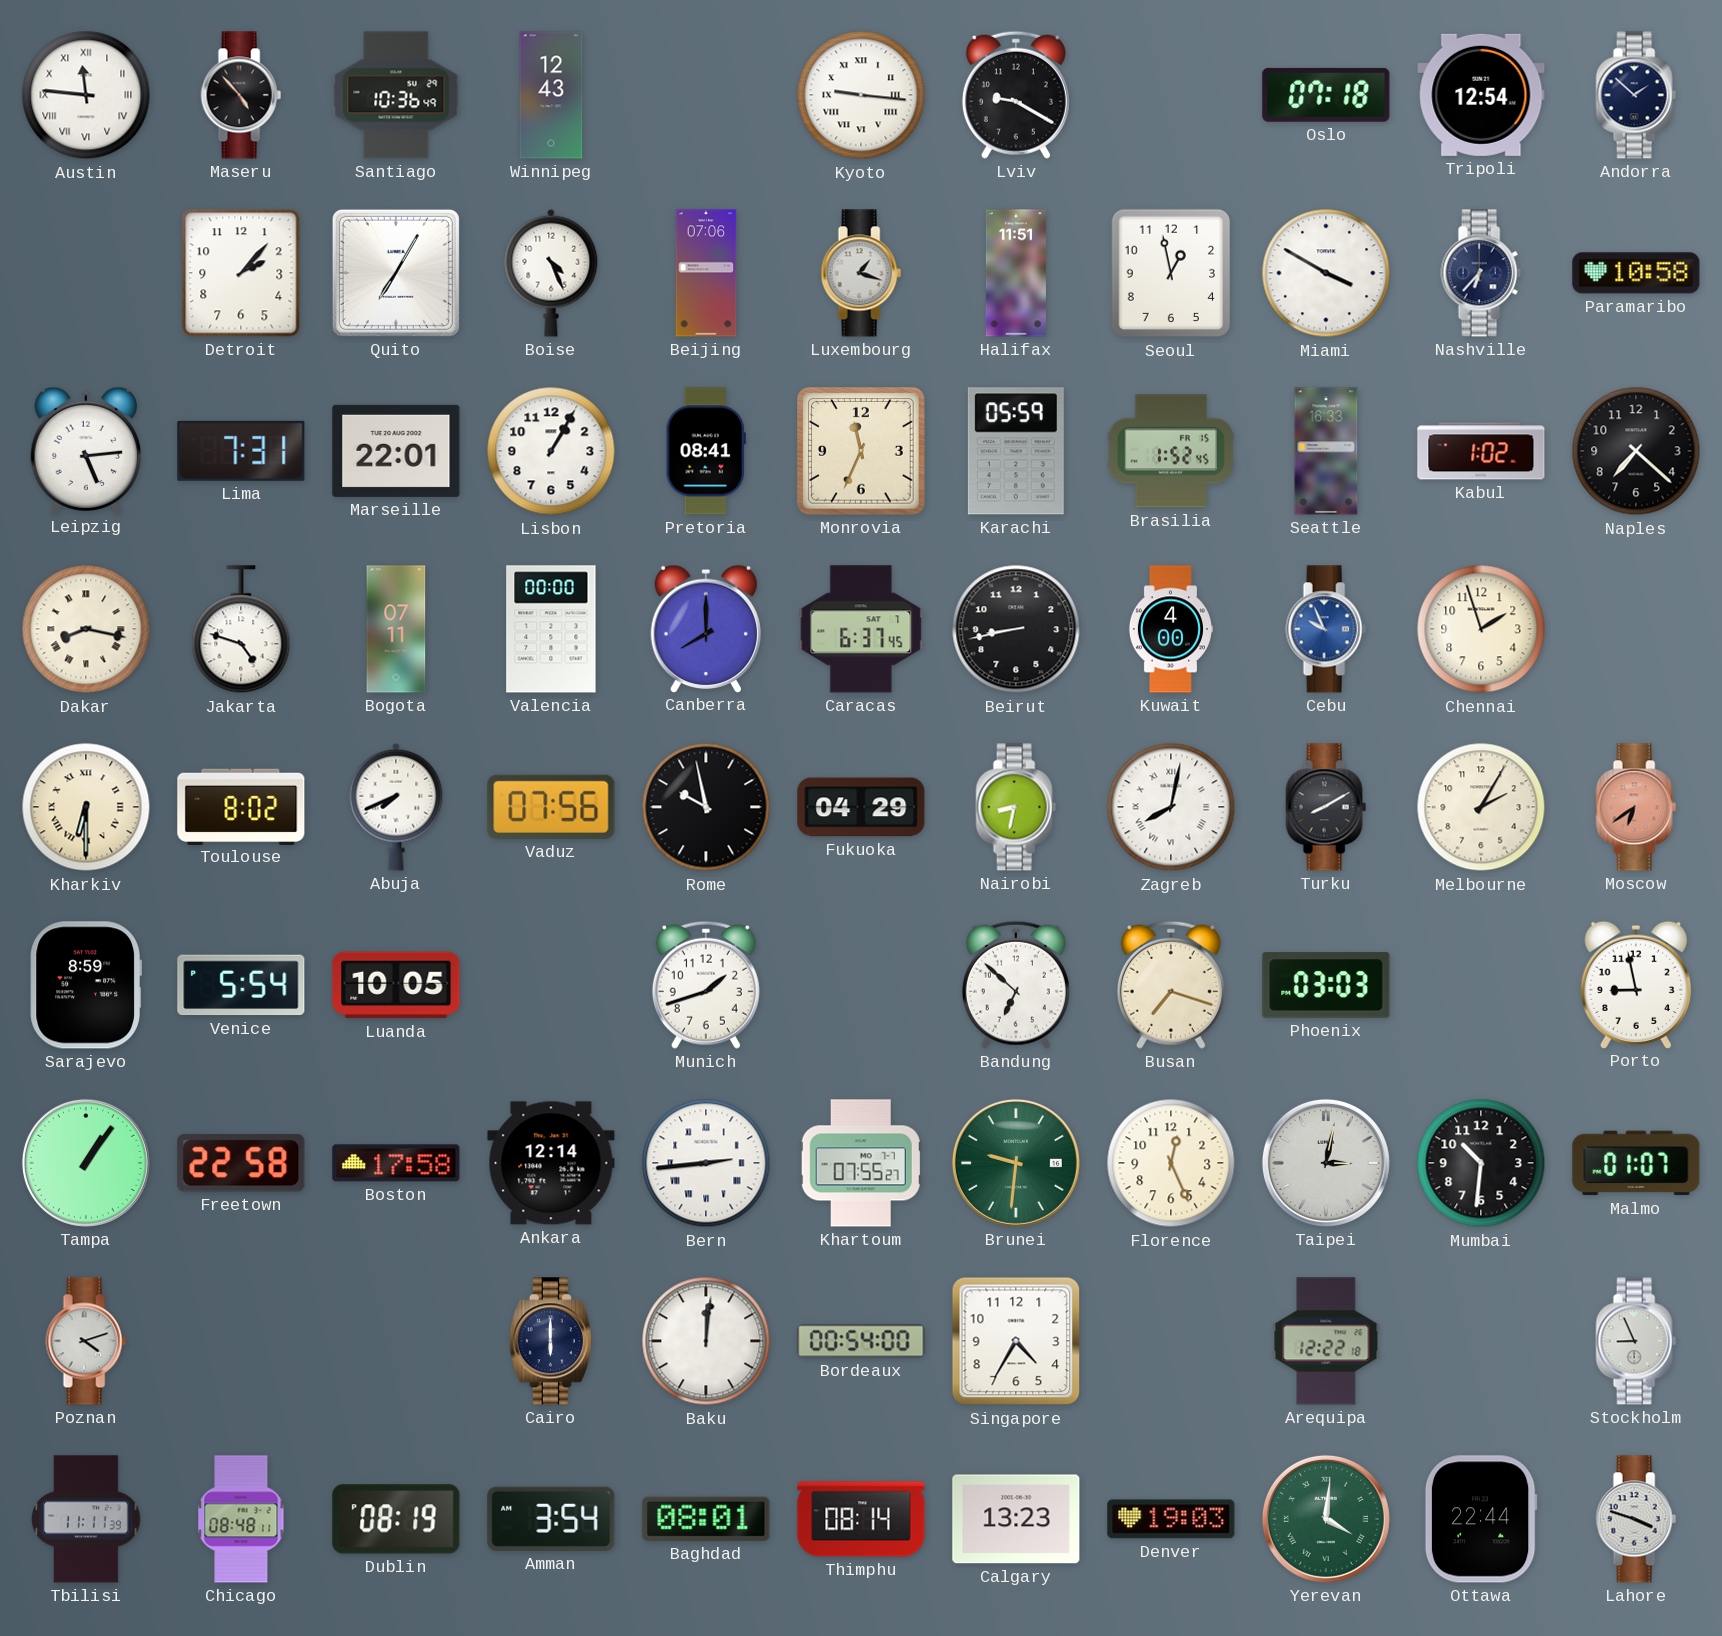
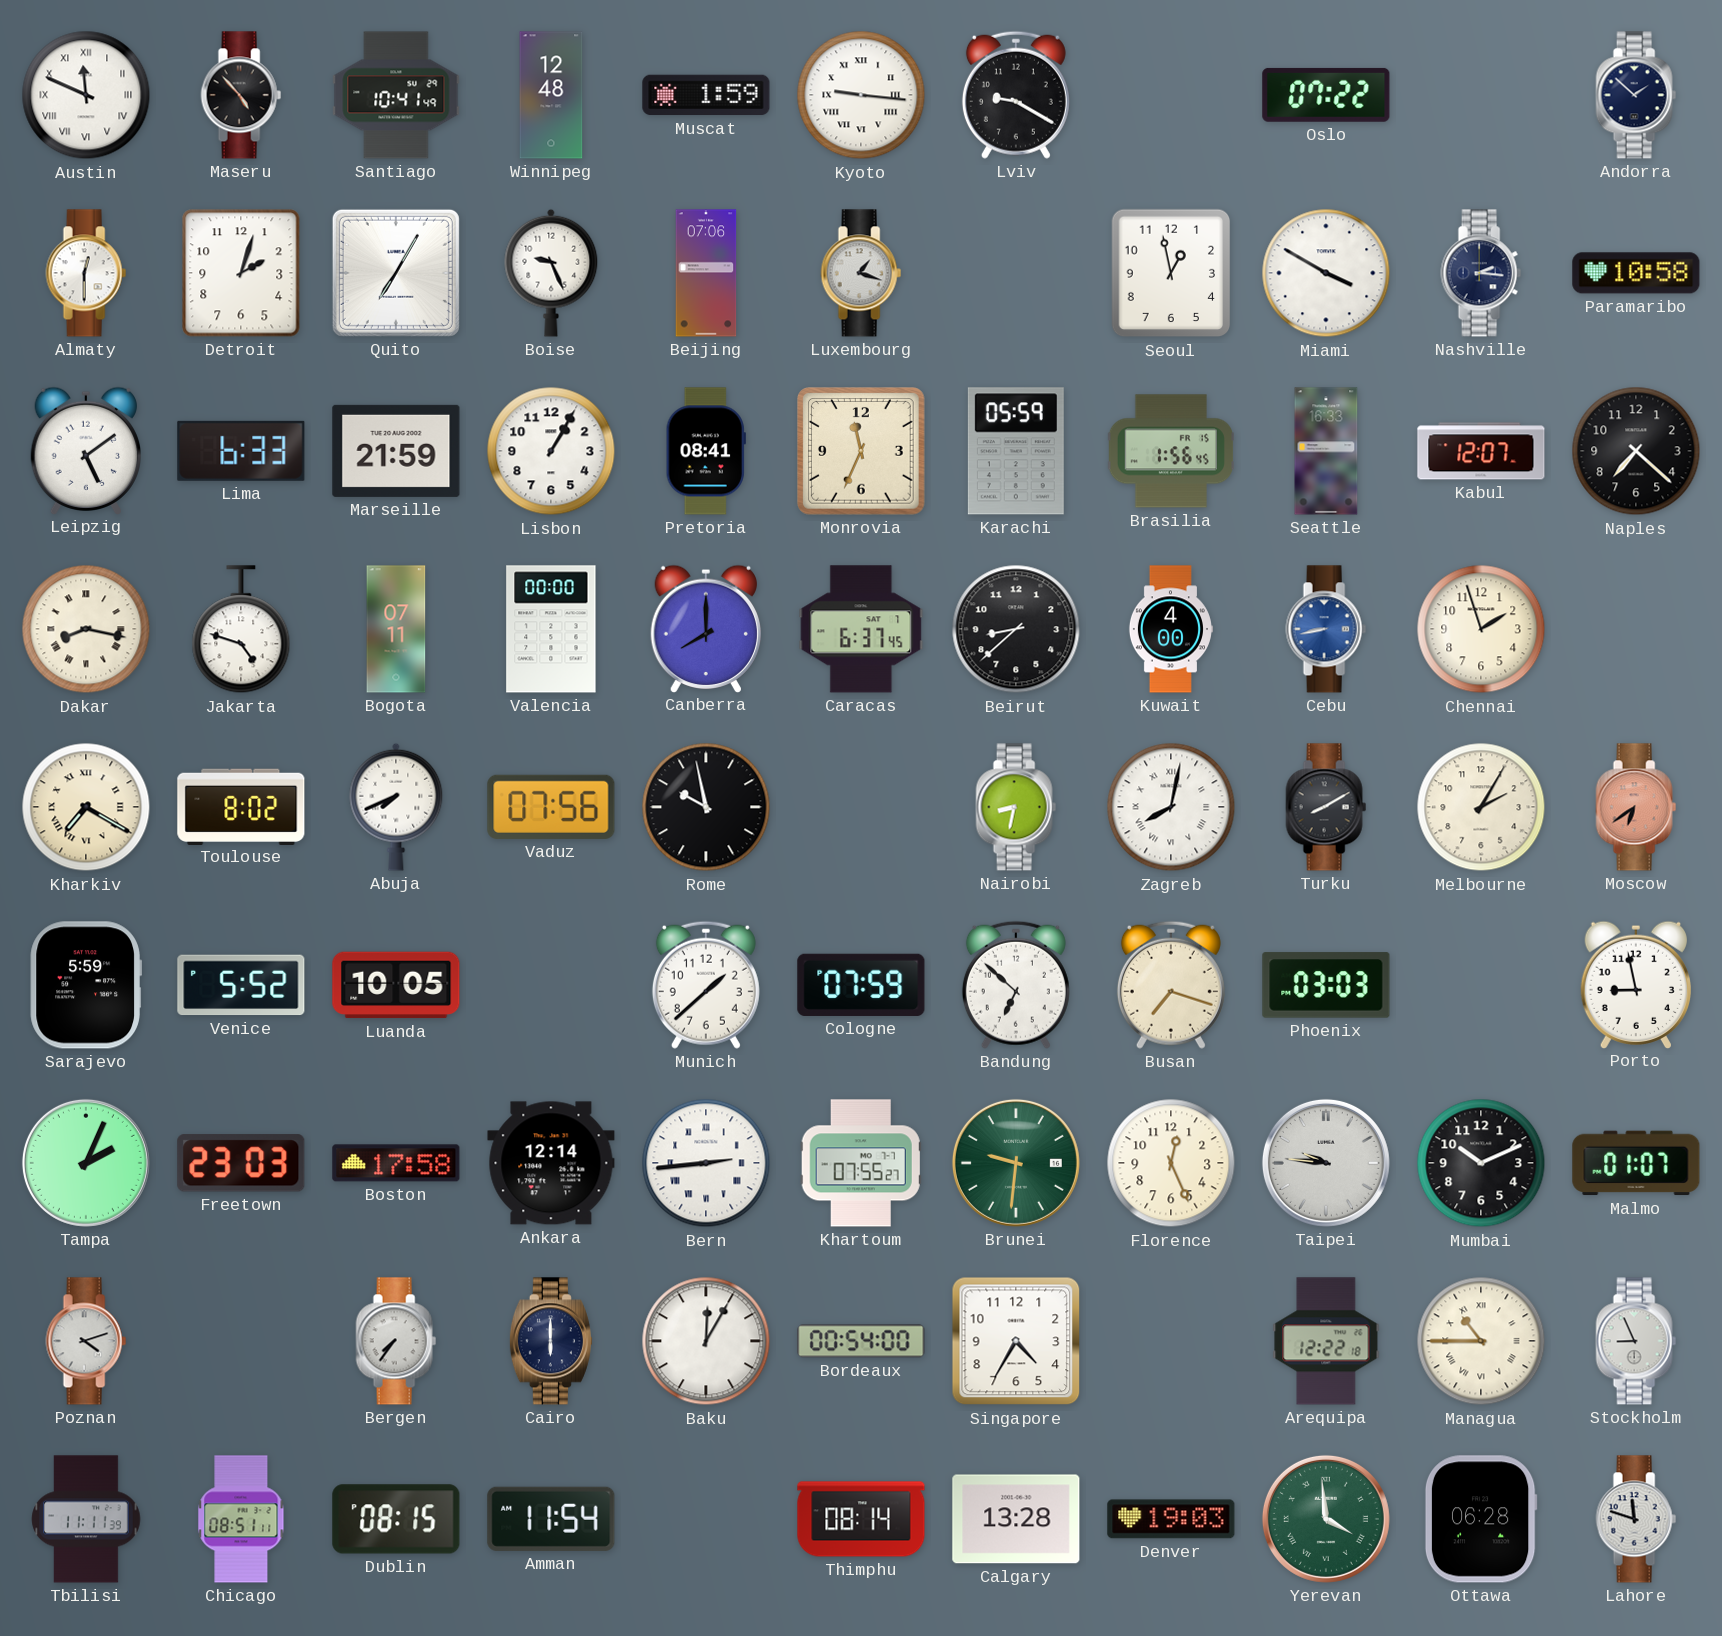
Austin: 11:46 -> 11:49
Santiago: 10:36 -> 10:41
Winnipeg: 12:43 -> 12:48
Muscat: none -> 1:59
Oslo: 07:18 -> 07:22
Tripoli: 12:54 -> none
Almaty: none -> 12:30
Detroit: 2:07 -> 2:03
Boise: 4:26 -> 9:26
Halifax: 11:51 -> none
Nashville: 6:37 -> 2:16
Leipzig: 5:14 -> 5:09
Lima: 7:31 -> 6:33
Marseille: 22:01 -> 21:59
Brasilia: 1:52 -> 1:56
Kabul: 1:02 -> 12:07
Beirut: 8:43 -> 8:38
Cebu: 9:56 -> 8:43
Kharkiv: 6:30 -> 7:20
Fukuoka: 04:29 -> none
Sarajevo: 8:59 -> 5:59
Venice: 5:54 -> 5:52
Munich: 1:42 -> 1:38
Cologne: none -> 07:59
Tampa: 1:06 -> 2:04
Freetown: 22:58 -> 23:03
Taipei: 3:02 -> 9:46
Mumbai: 10:31 -> 10:11
Bergen: none -> 7:36
Baku: 12:01 -> 12:05
Managua: none -> 10:45
Chicago: 08:48 -> 08:51
Dublin: 08:19 -> 08:15
Amman: 3:54 -> 11:54
Baghdad: 08:01 -> none
Calgary: 13:23 -> 13:28
Yerevan: 4:01 -> 3:59
Ottawa: 22:44 -> 06:28
Lahore: 3:48 -> 11:48
